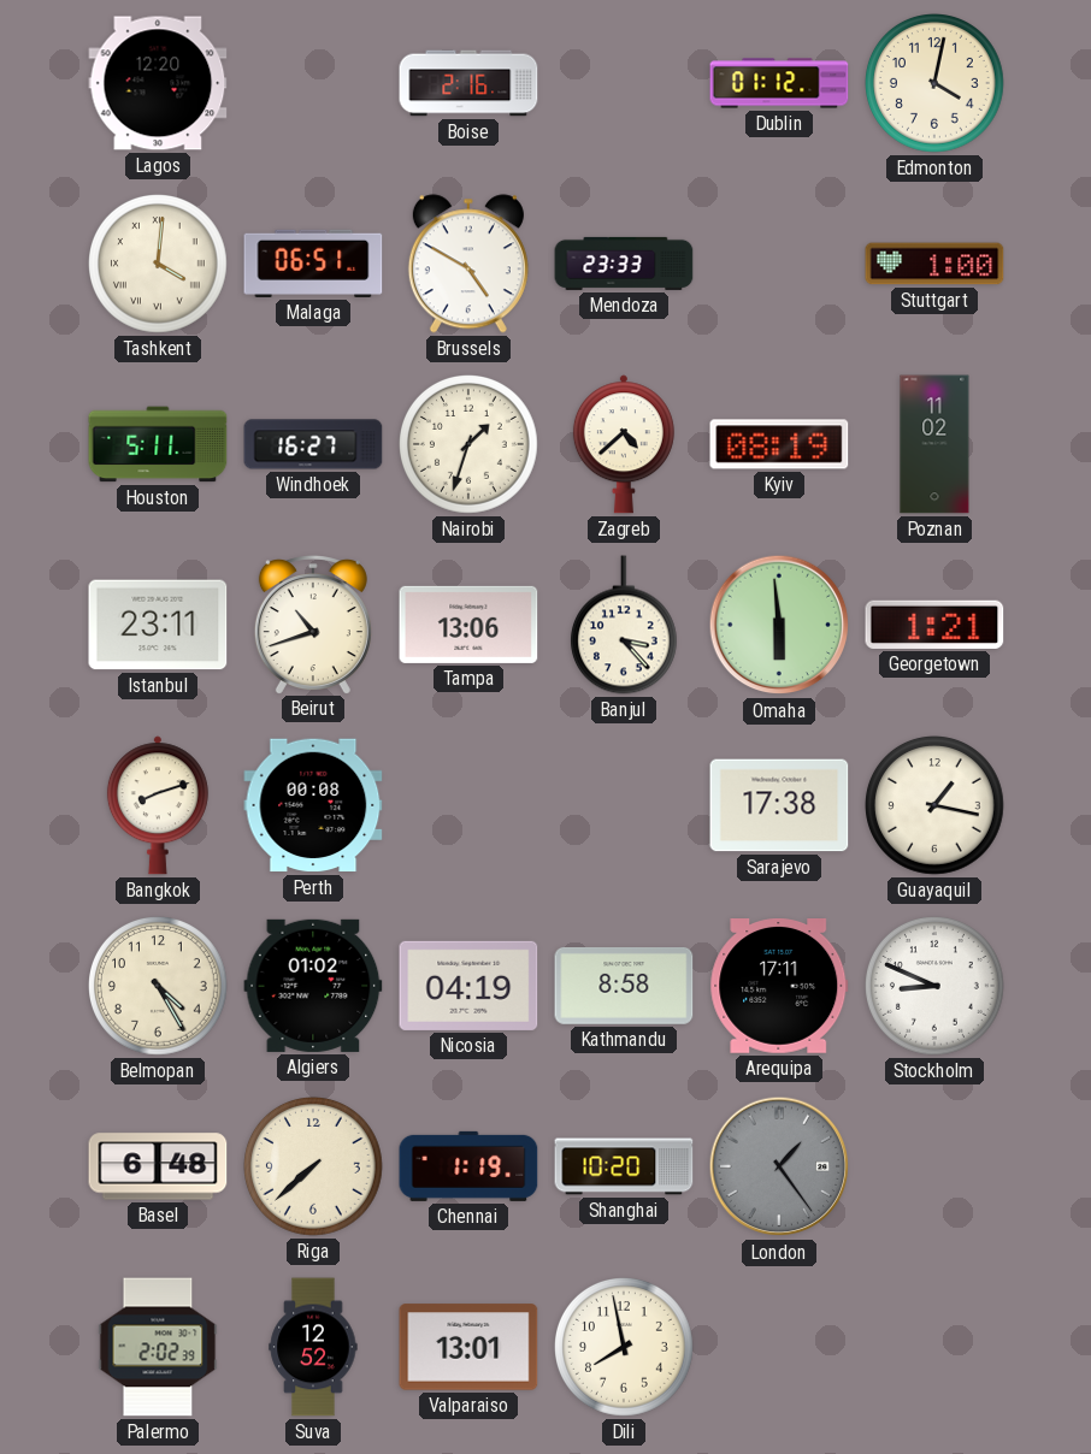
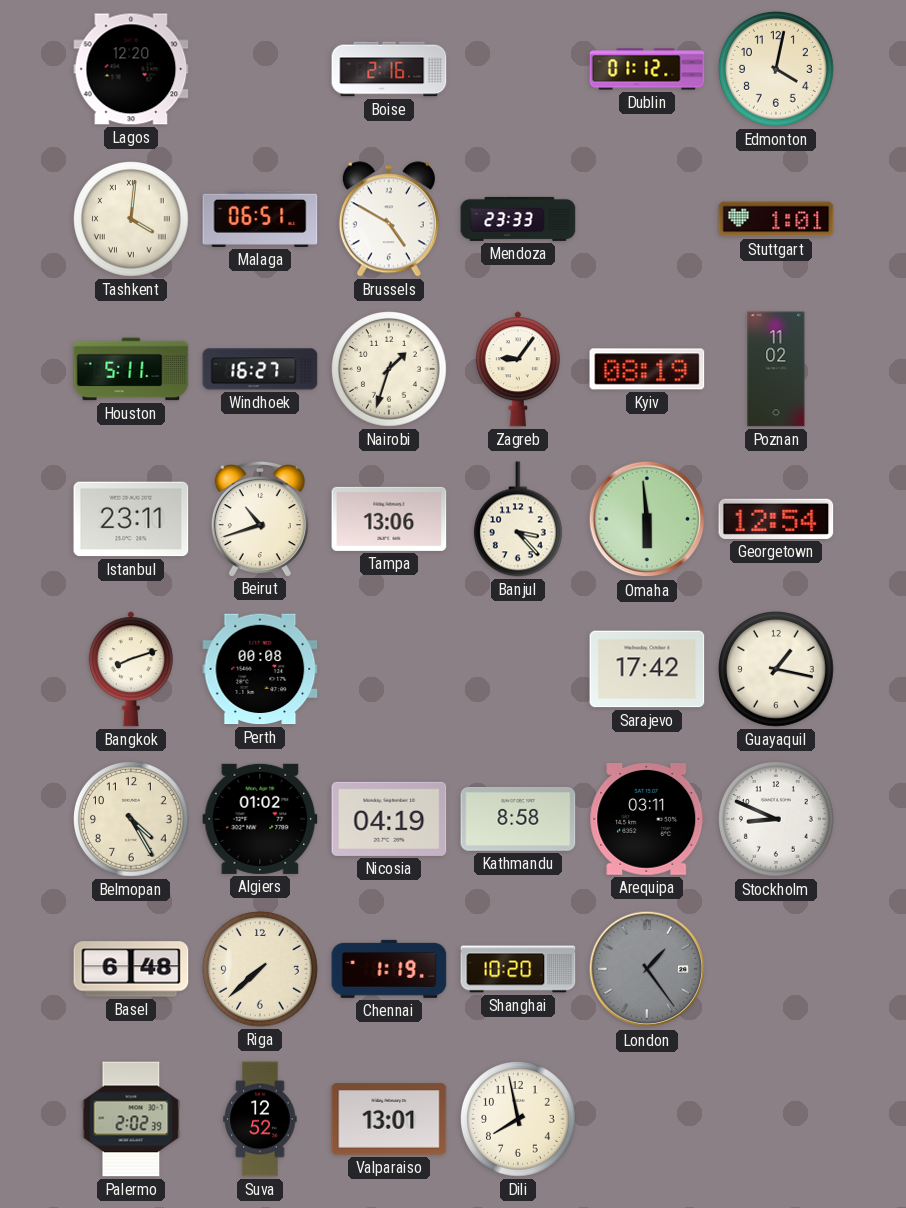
Stuttgart: 1:00 -> 1:01
Zagreb: 4:38 -> 9:06
Georgetown: 1:21 -> 12:54
Sarajevo: 17:38 -> 17:42
Arequipa: 17:11 -> 03:11
